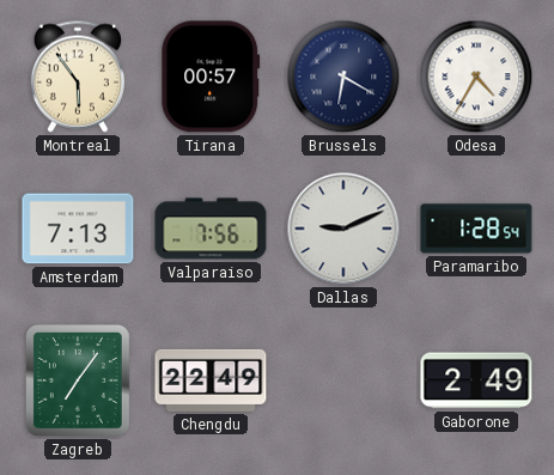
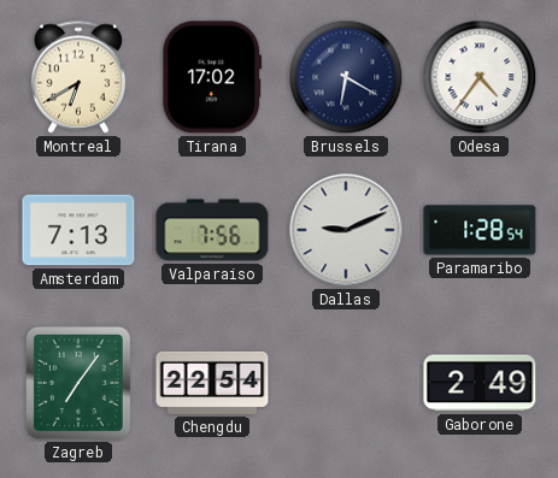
Montreal: 5:54 -> 6:40
Tirana: 00:57 -> 17:02
Odesa: 4:35 -> 4:36
Chengdu: 22:49 -> 22:54
